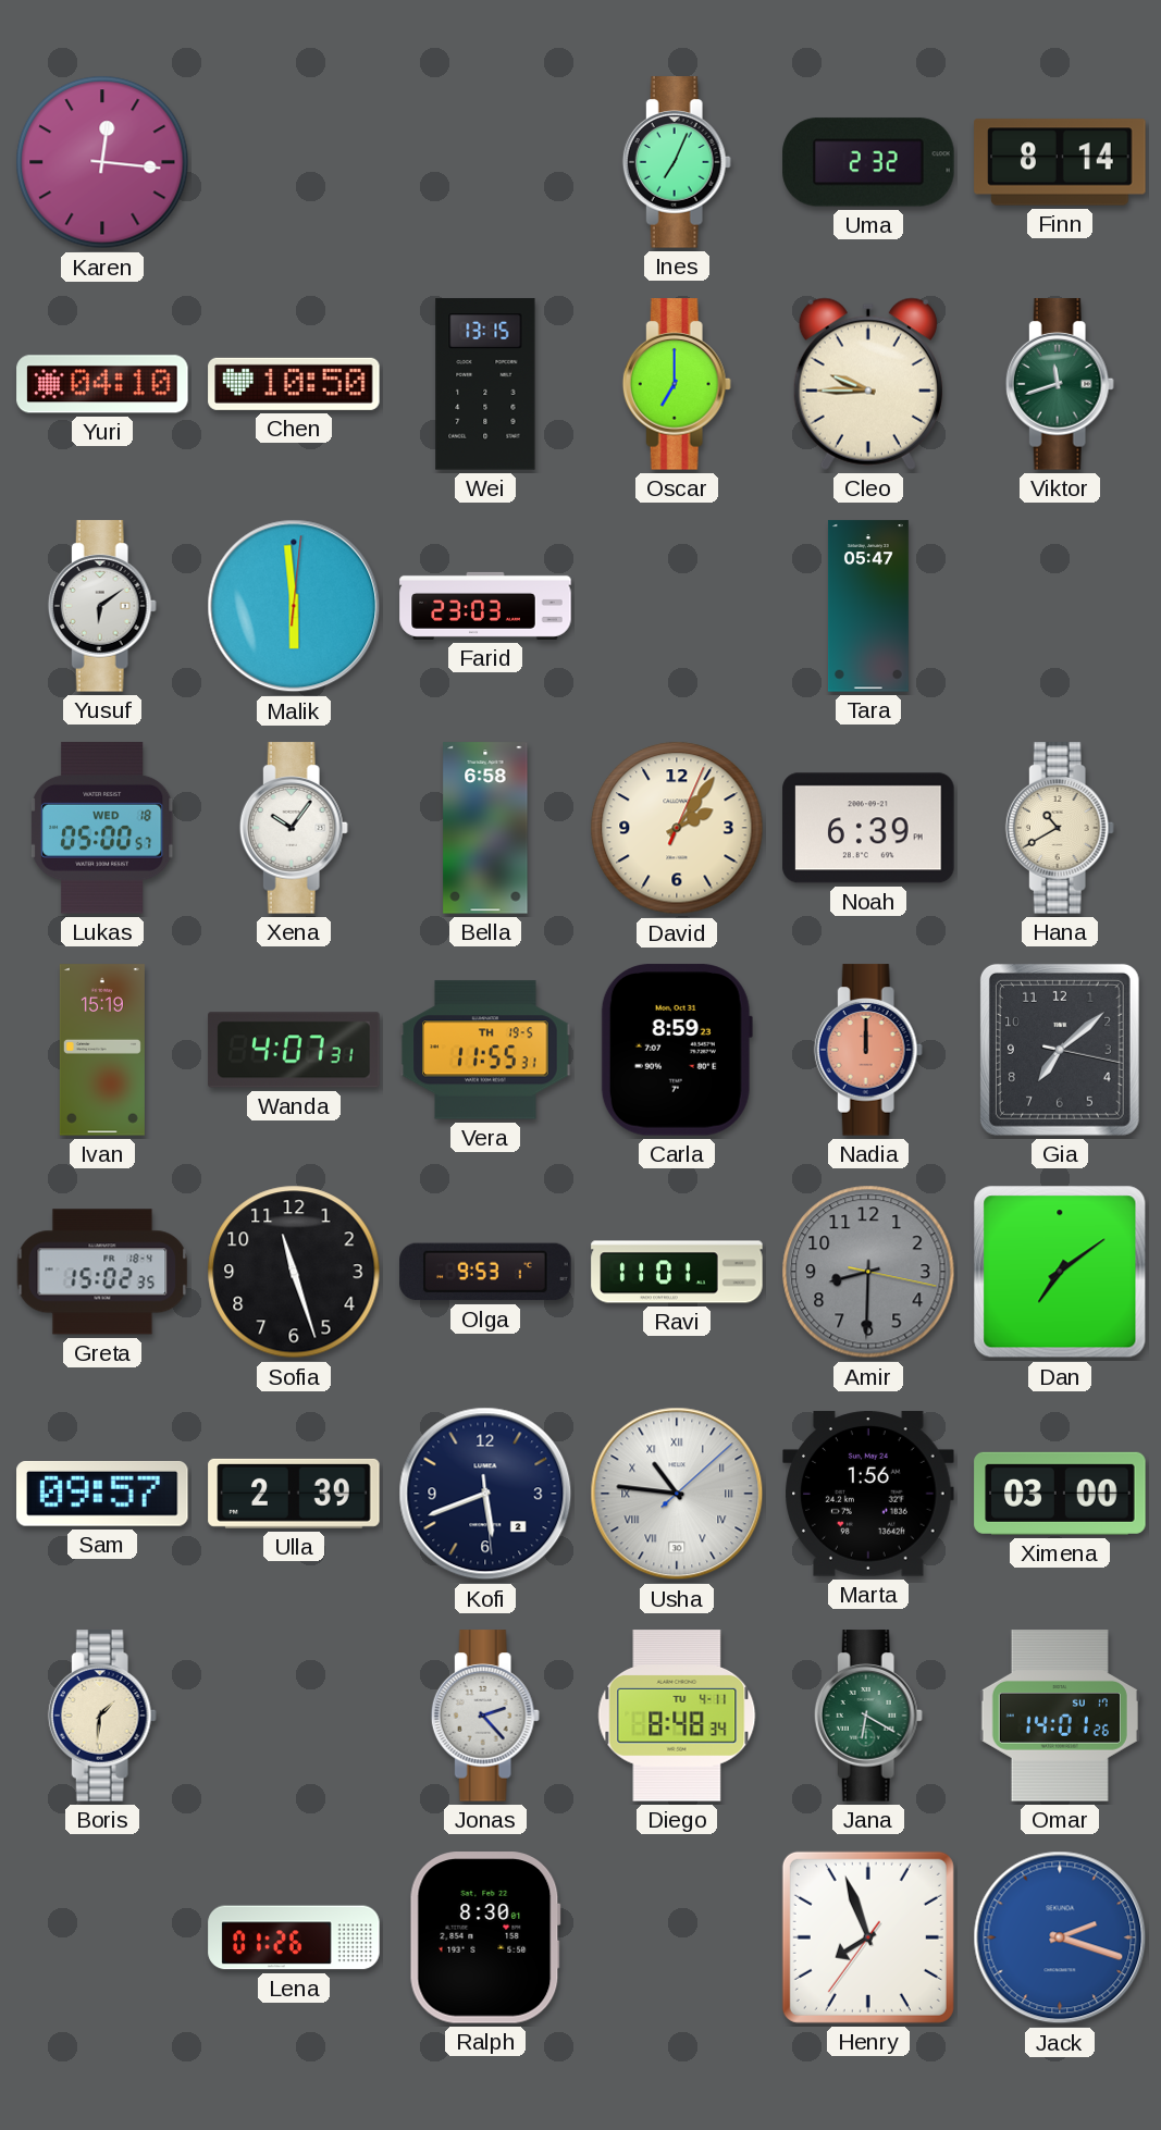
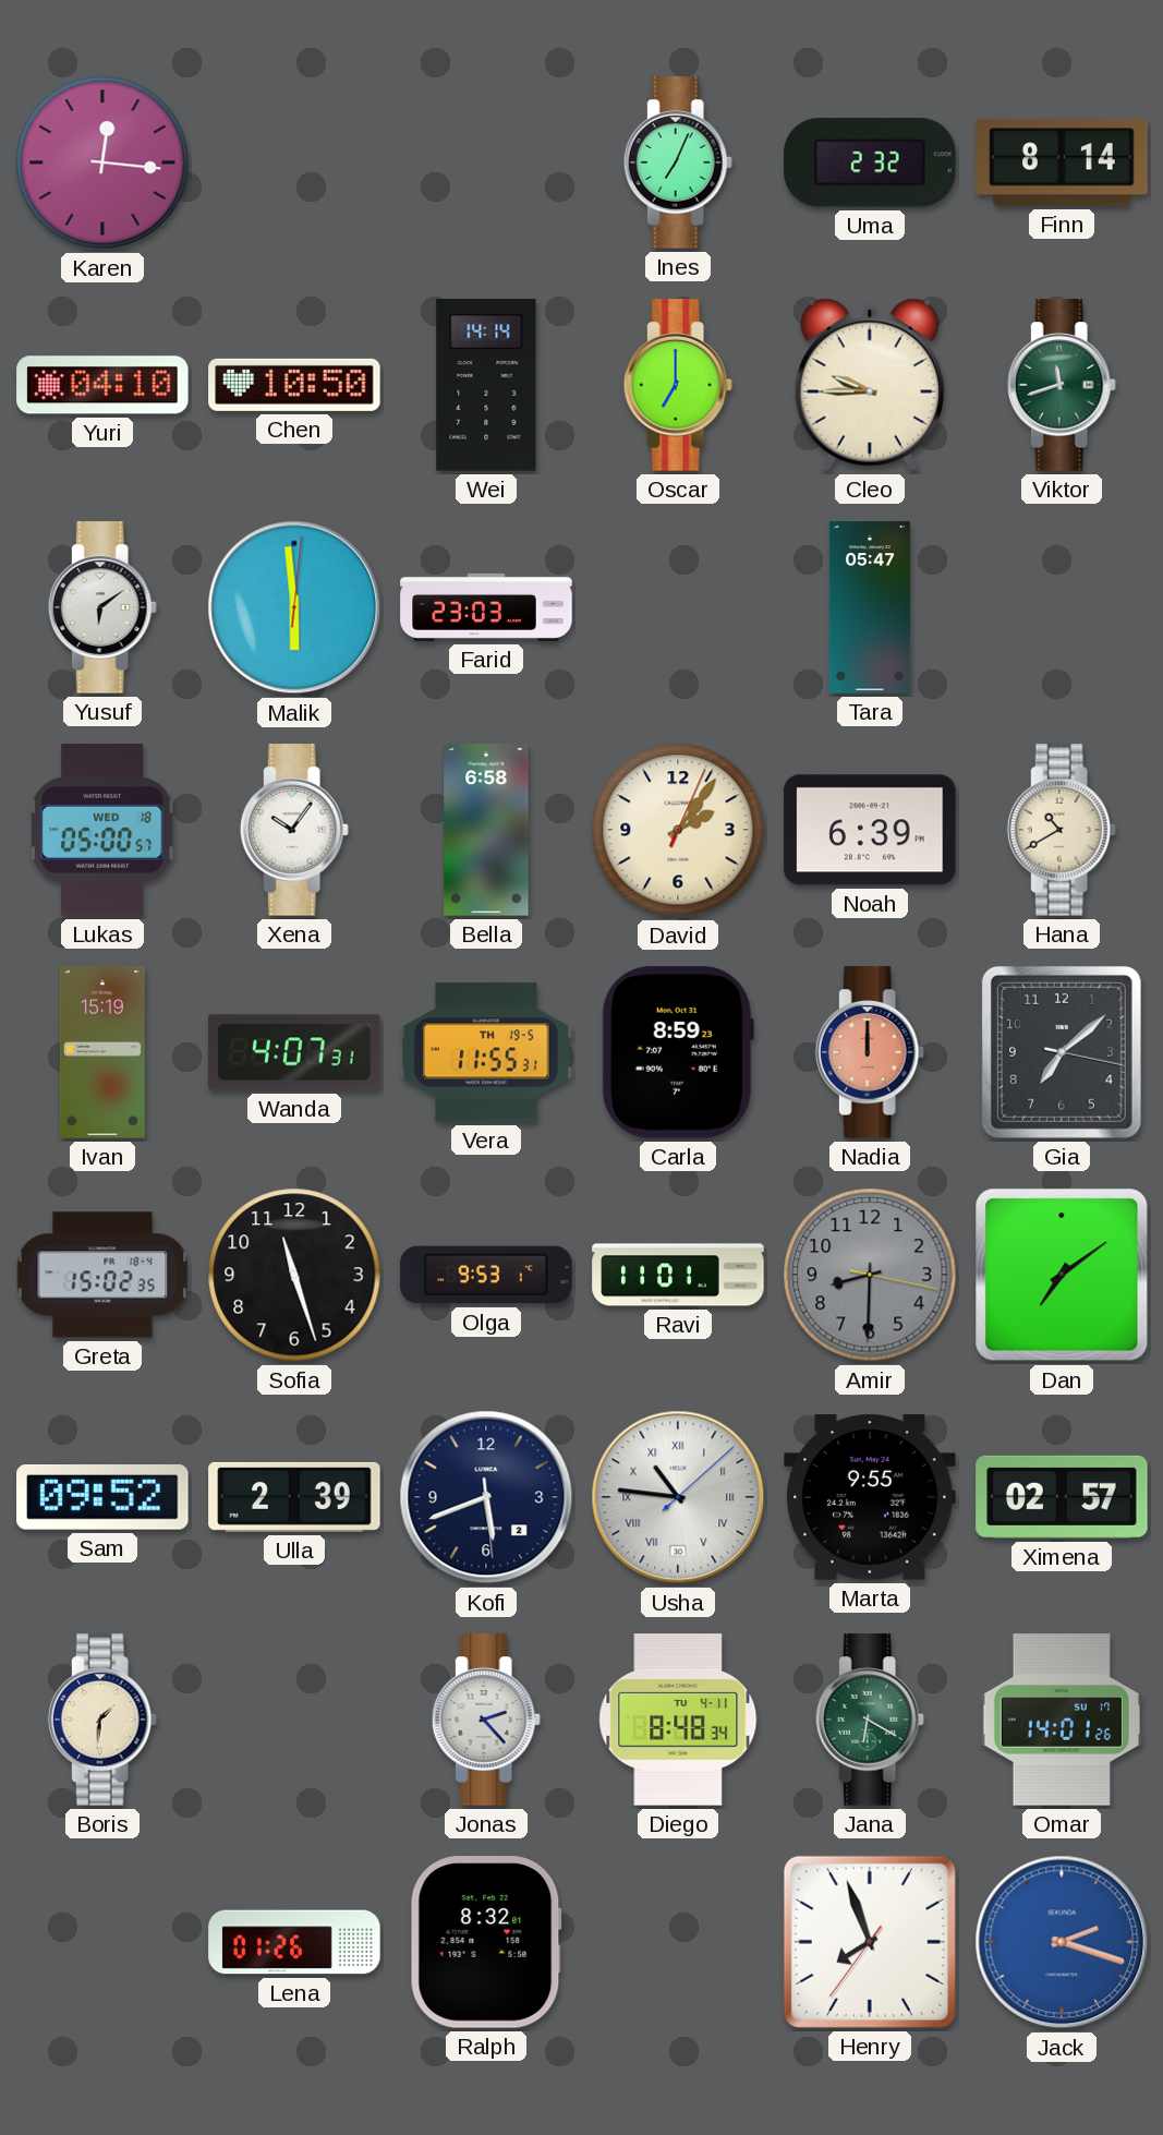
Wei: 13:15 -> 14:14
Sam: 09:57 -> 09:52
Marta: 1:56 -> 9:55
Ximena: 03:00 -> 02:57
Ralph: 8:30 -> 8:32
